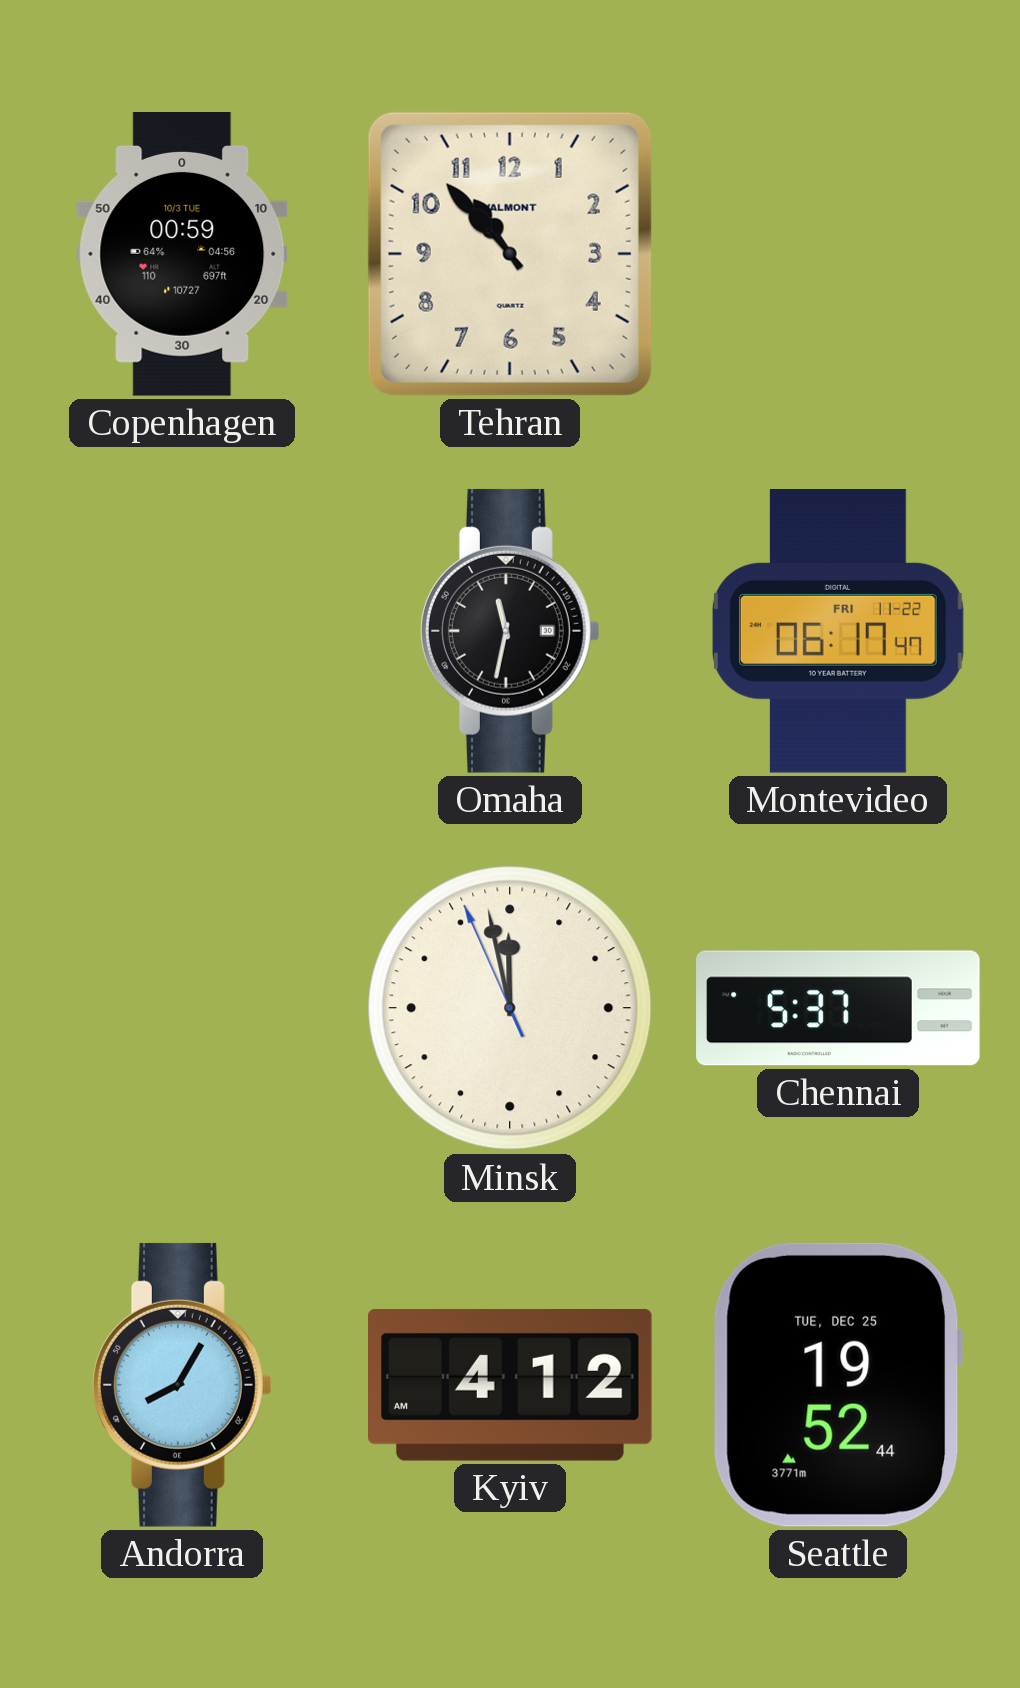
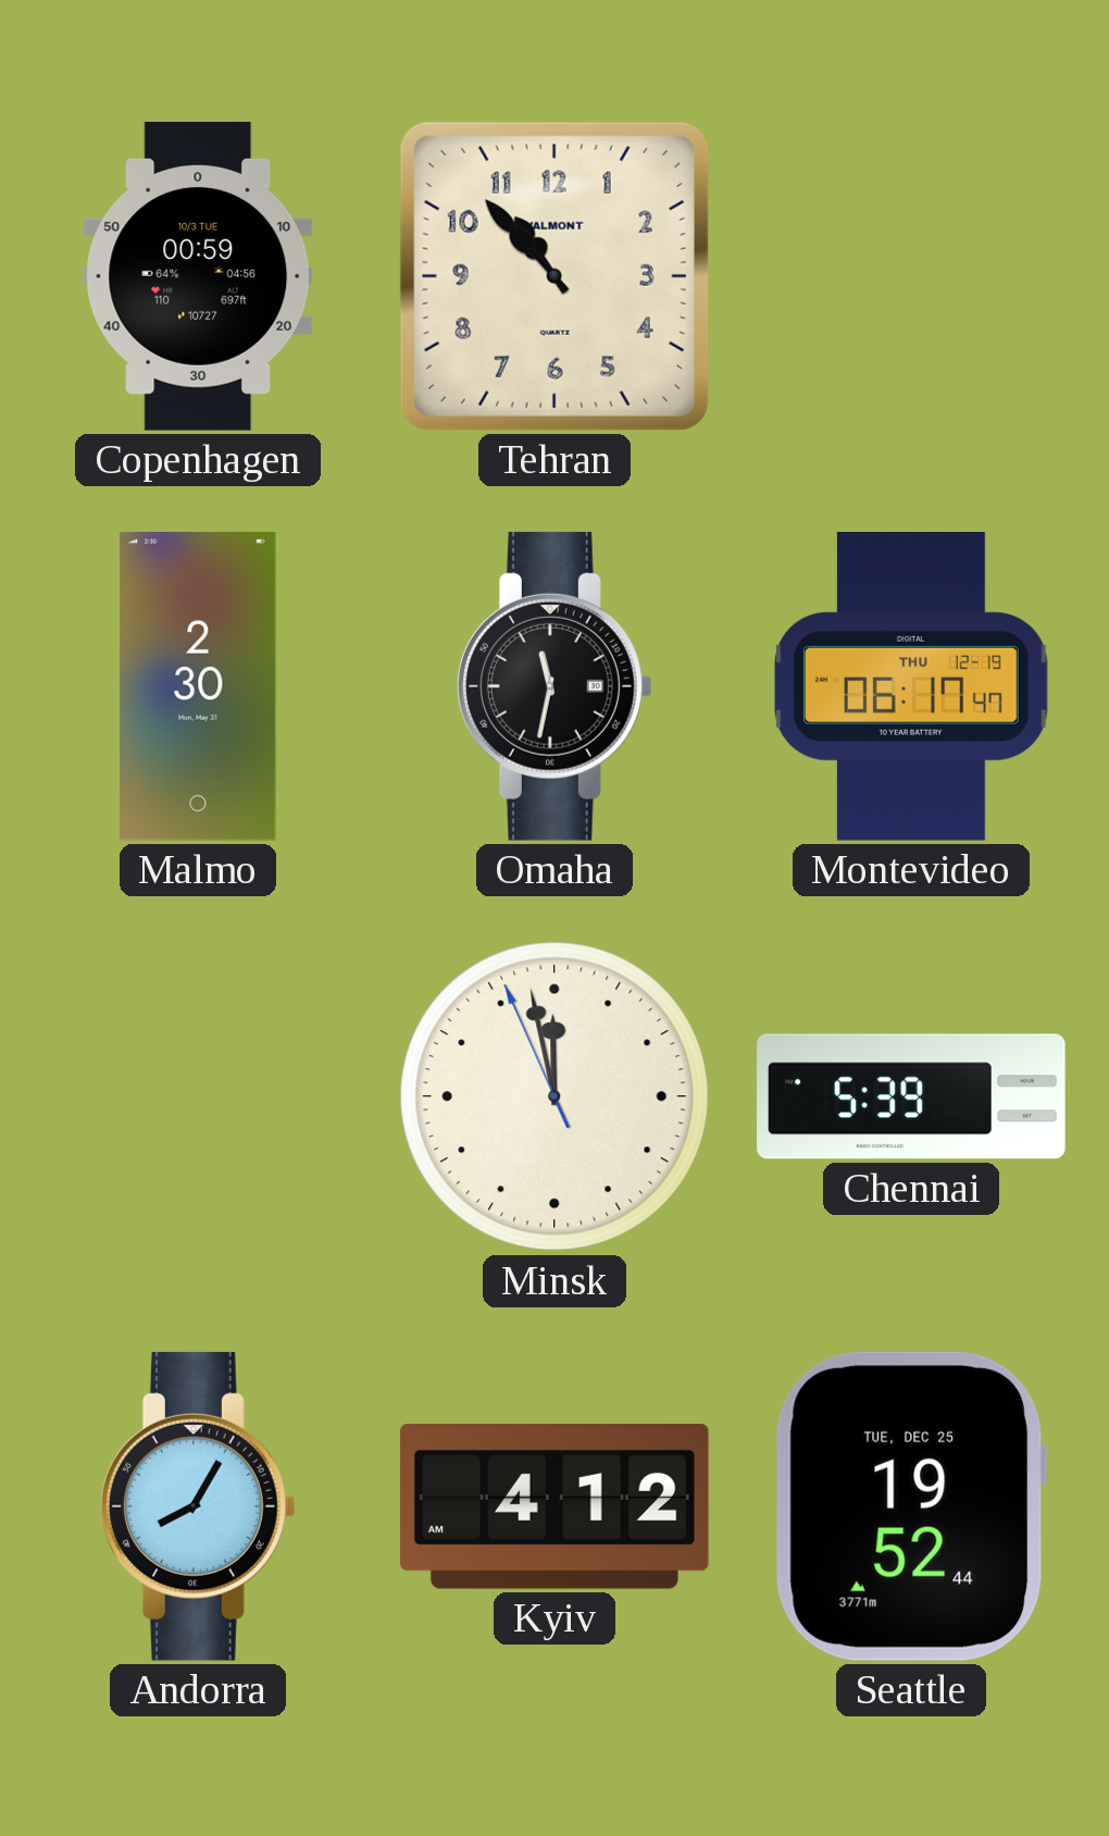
Malmo: none -> 2:30
Montevideo date: FRI 11-22 -> THU 12-19
Chennai: 5:37 -> 5:39
